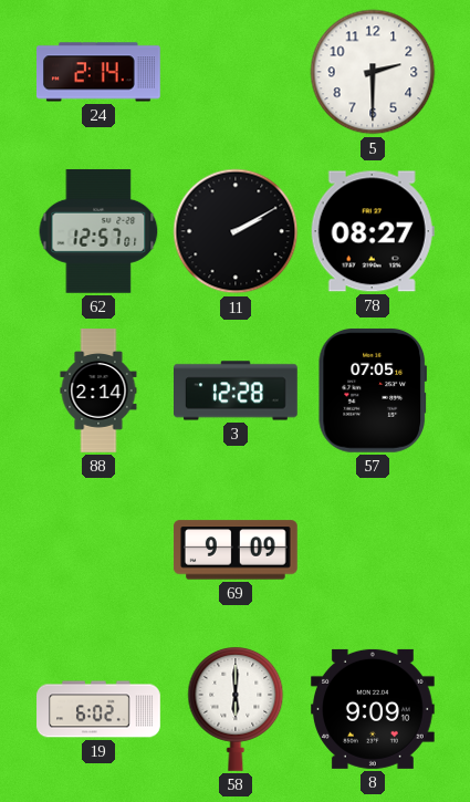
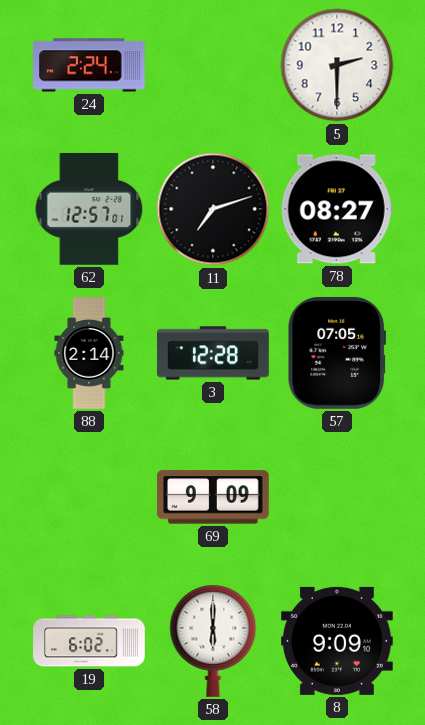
24: 2:14 -> 2:24
11: 2:10 -> 7:12
